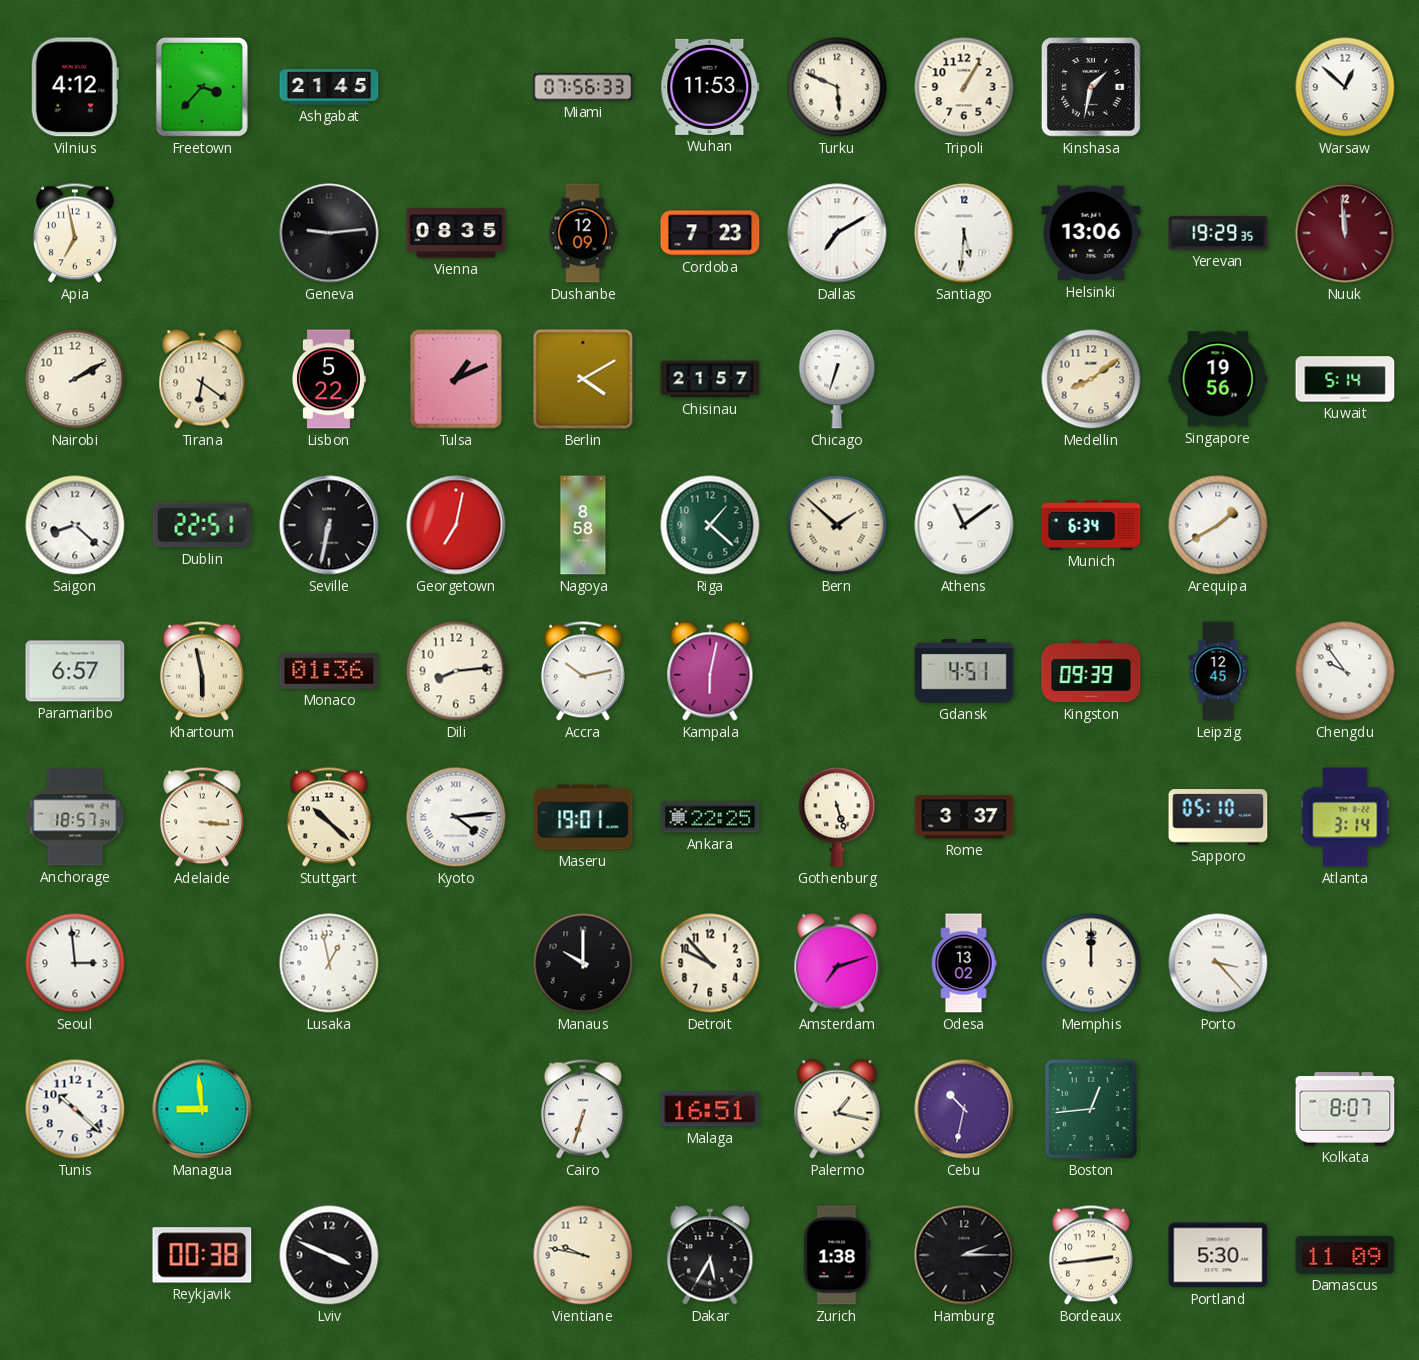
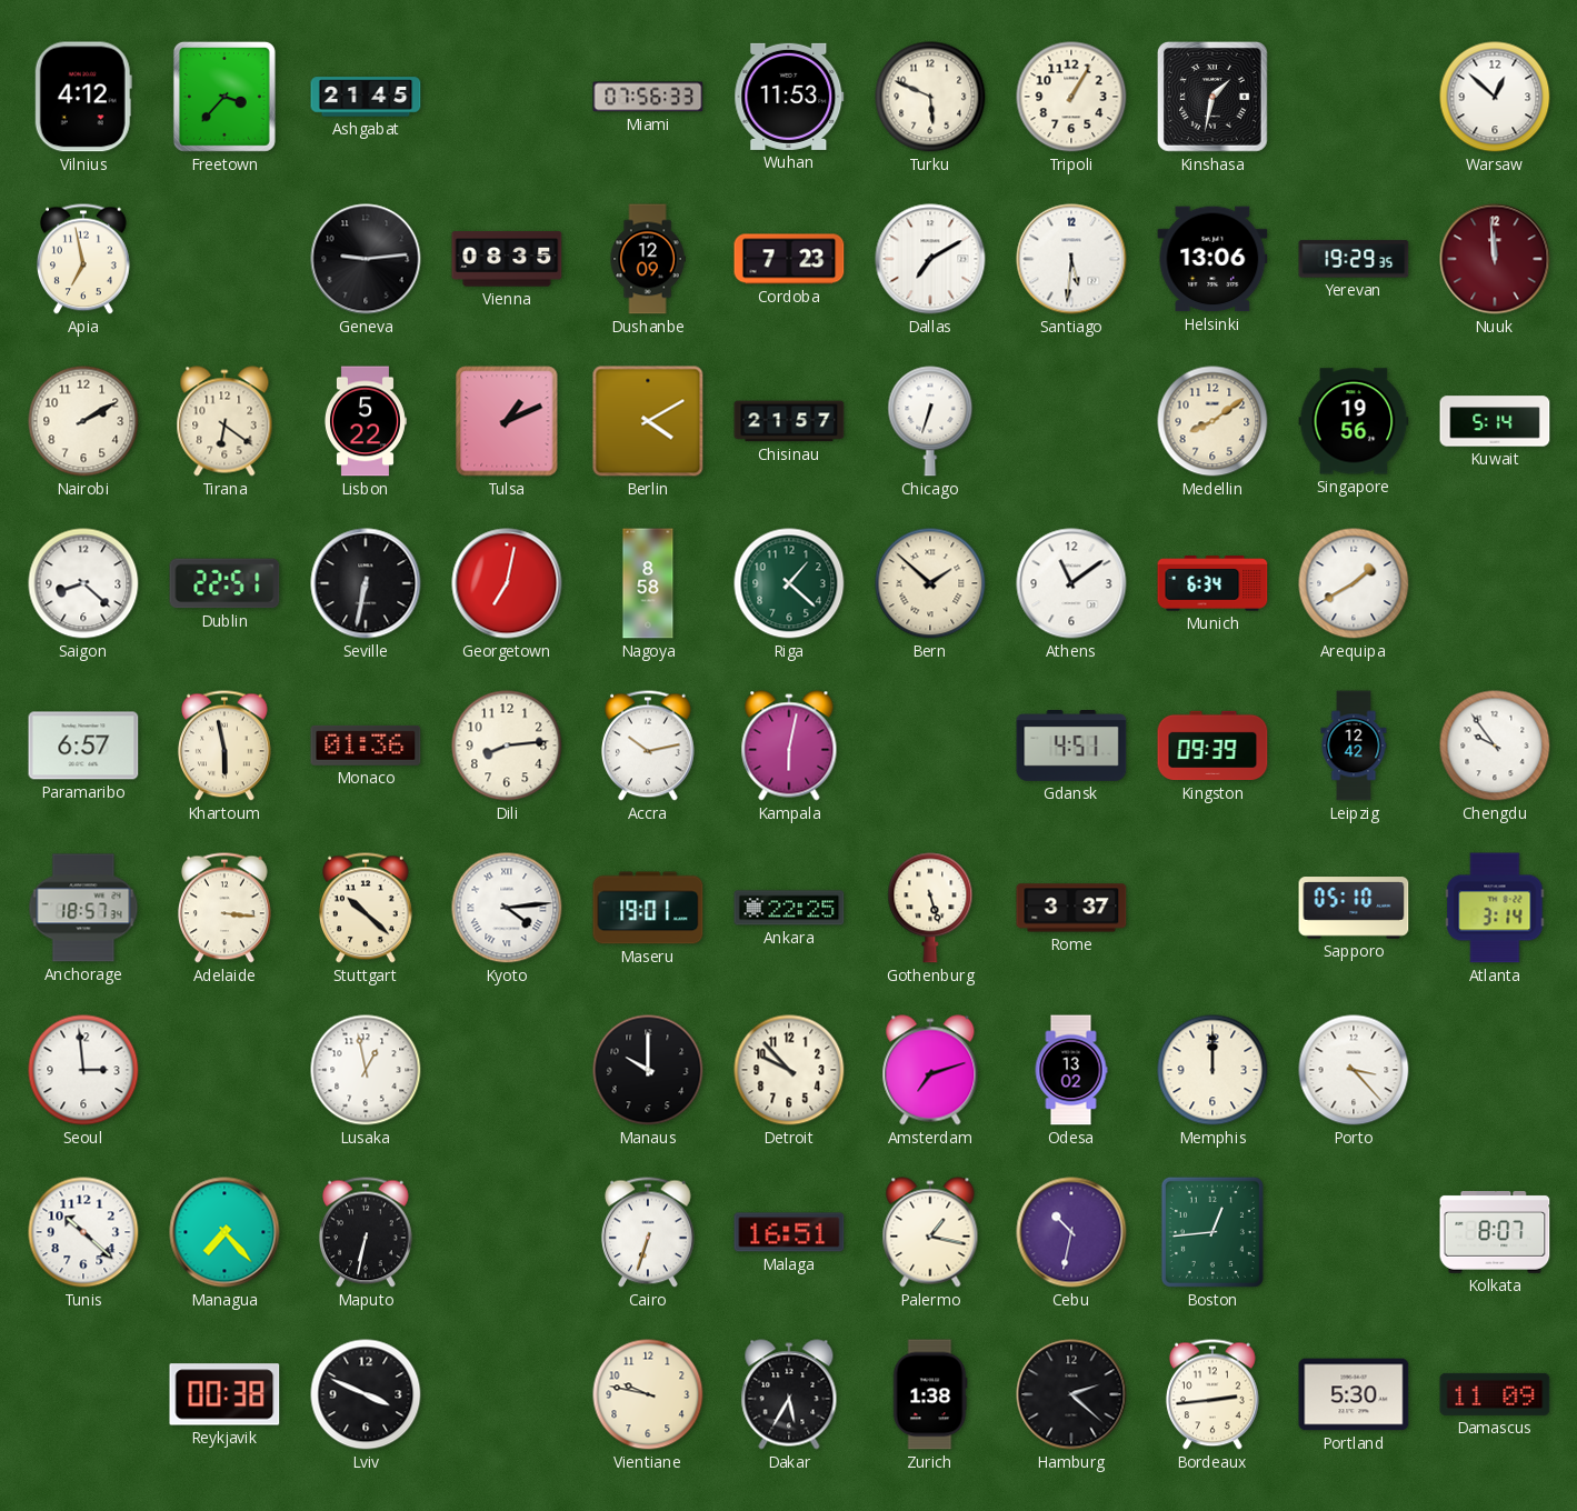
Leipzig: 12:45 -> 12:42
Managua: 8:59 -> 7:23
Maputo: none -> 6:32
Hamburg: 2:15 -> 2:22
